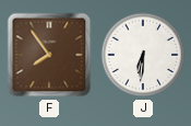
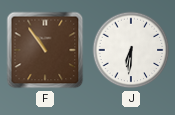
F: 7:54 -> 10:54
